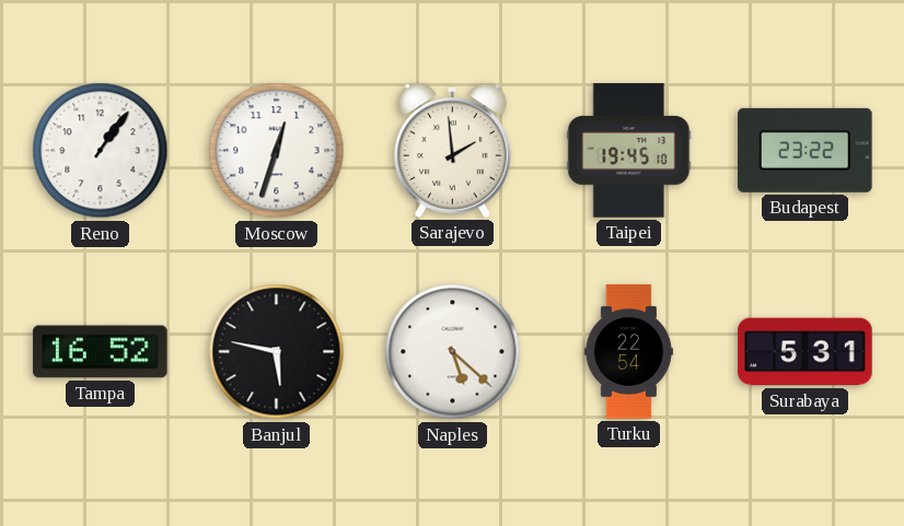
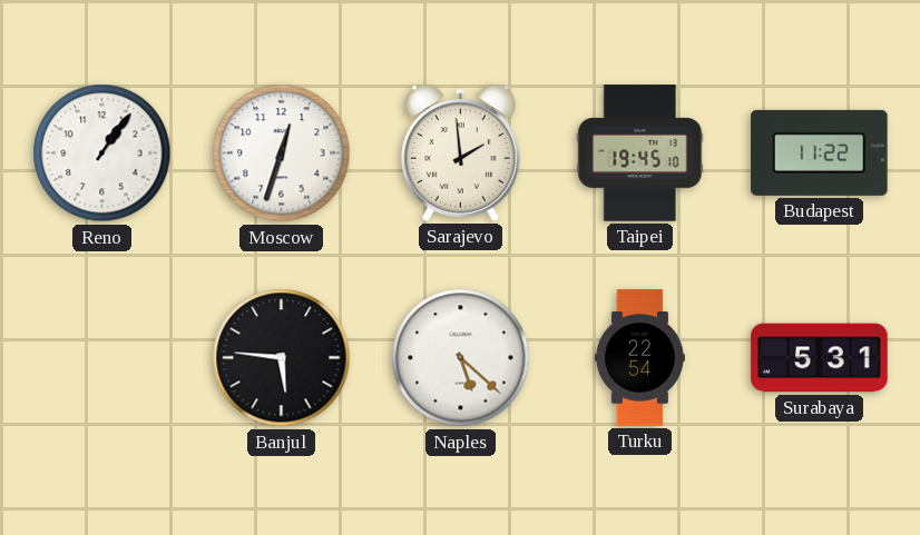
Budapest: 23:22 -> 11:22
Tampa: 16:52 -> none
Banjul: 5:47 -> 5:46
